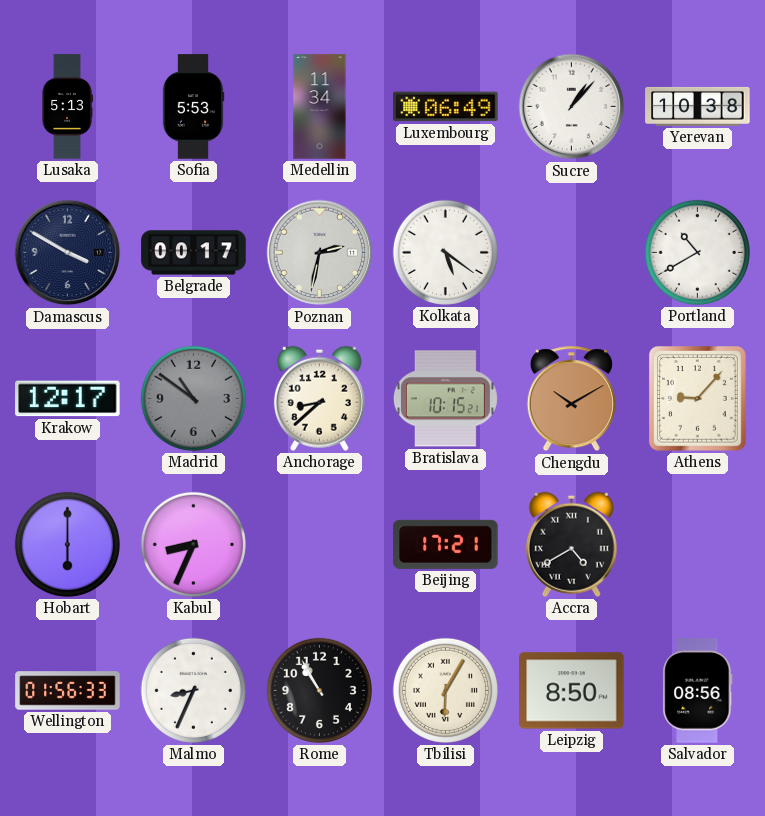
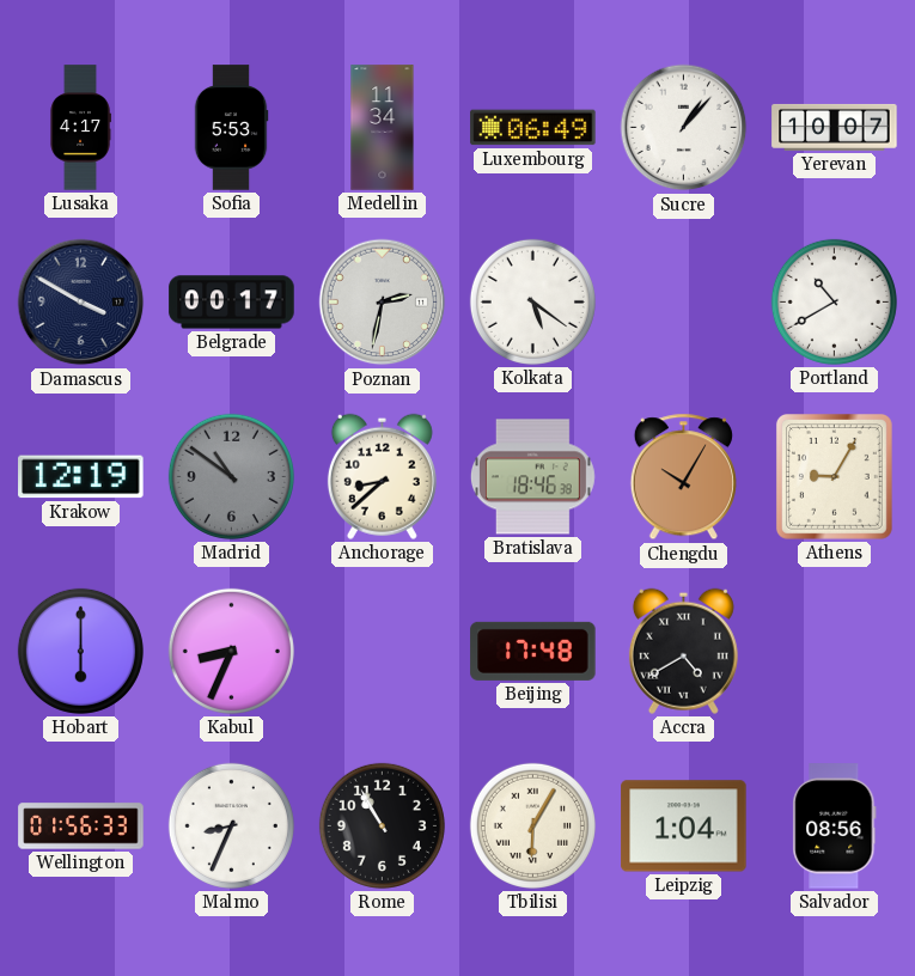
Lusaka: 5:13 -> 4:17
Yerevan: 10:38 -> 10:07
Krakow: 12:17 -> 12:19
Bratislava: 10:15 -> 18:46
Chengdu: 10:10 -> 10:05
Athens: 9:07 -> 9:05
Beijing: 17:21 -> 17:48
Leipzig: 8:50 -> 1:04
